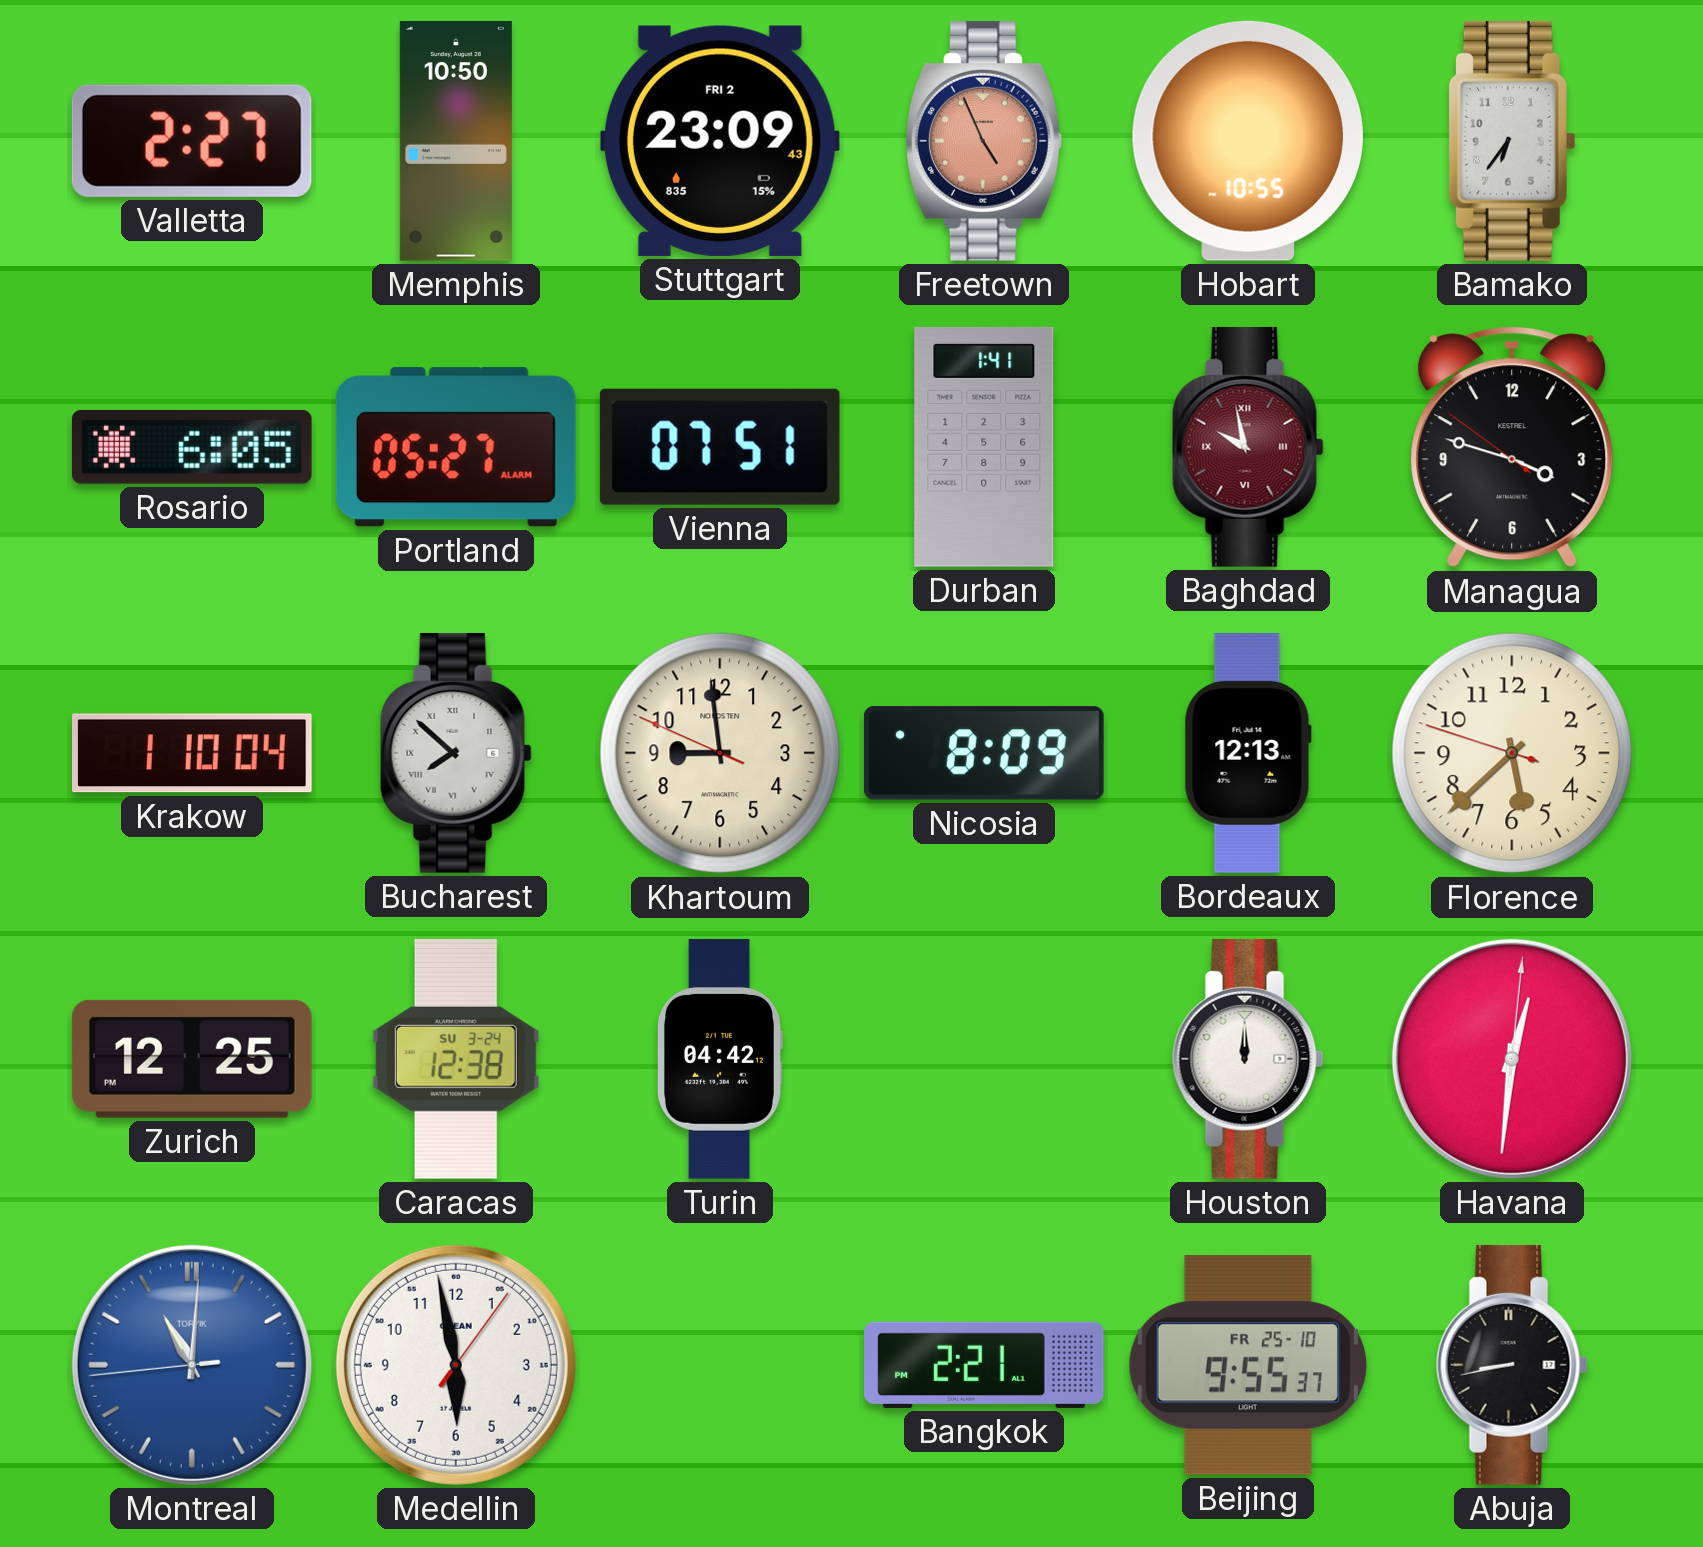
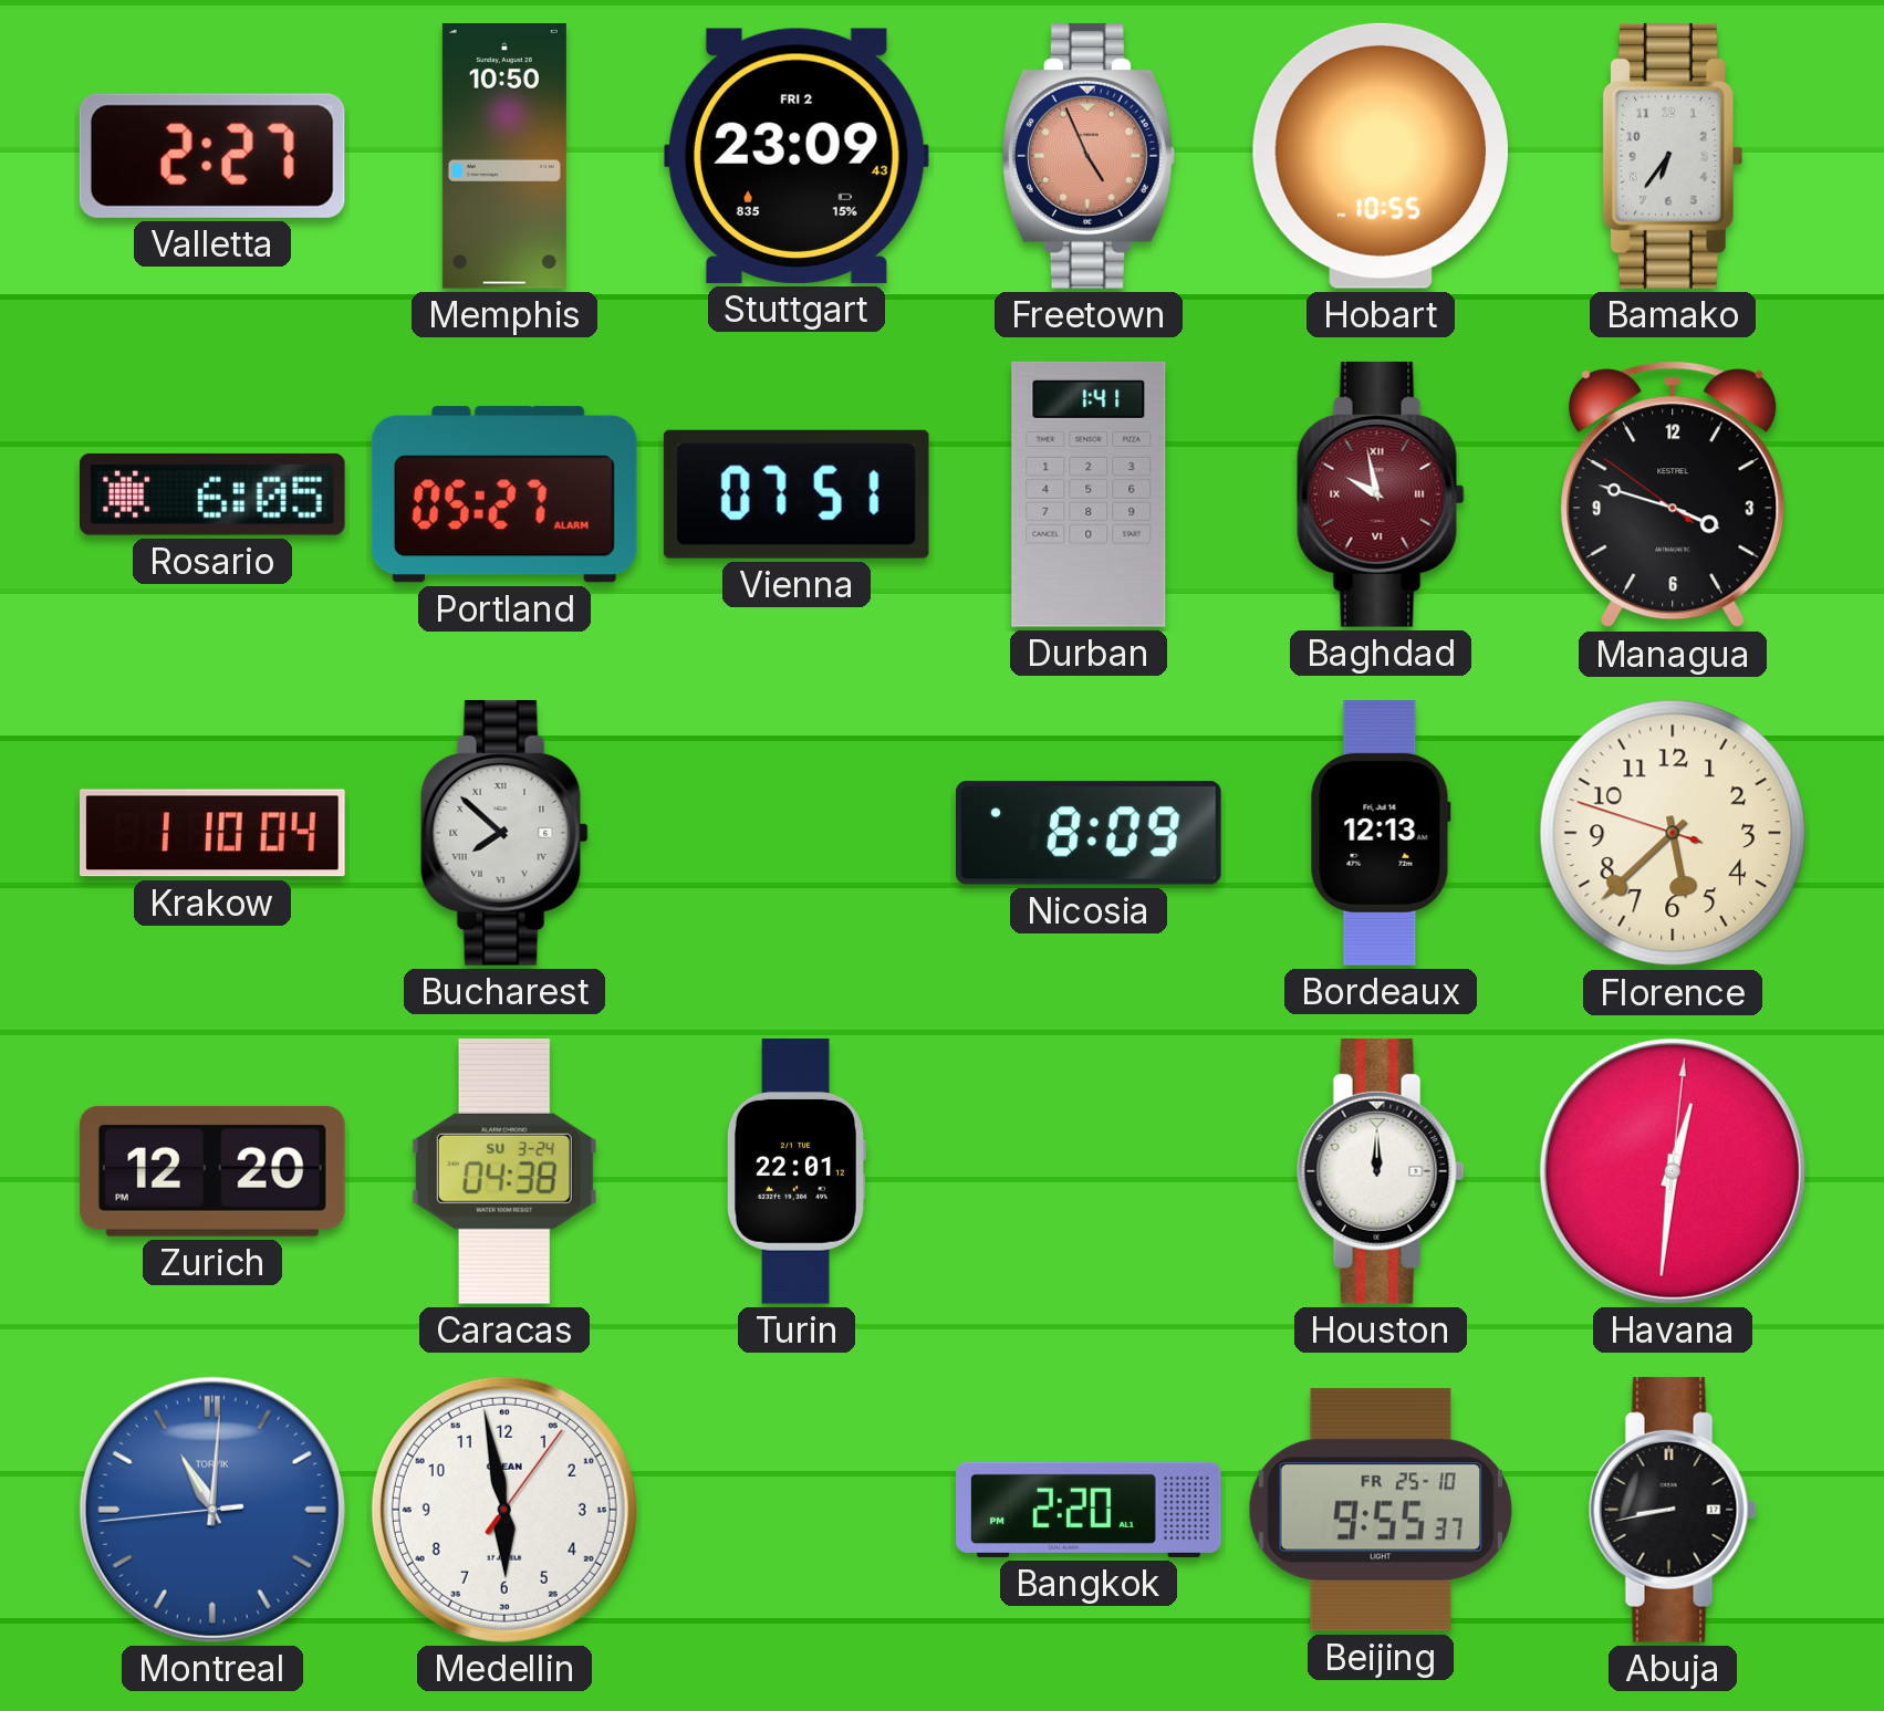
Khartoum: 8:58 -> none
Zurich: 12:25 -> 12:20
Caracas: 12:38 -> 04:38
Turin: 04:42 -> 22:01
Bangkok: 2:21 -> 2:20
